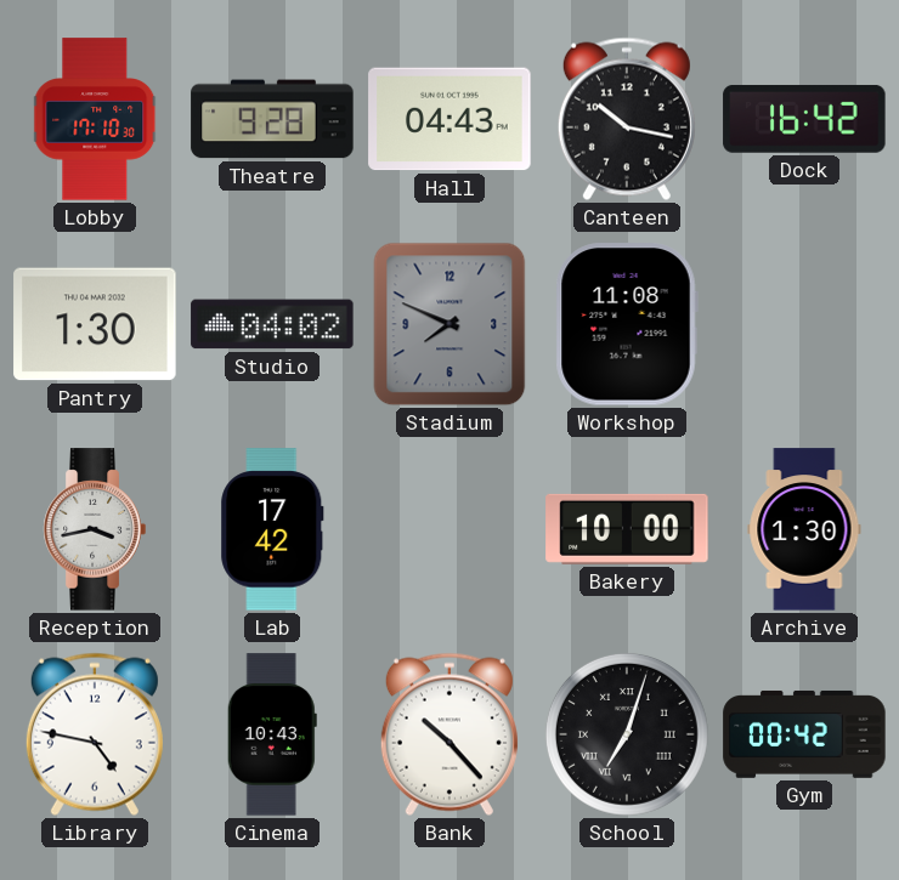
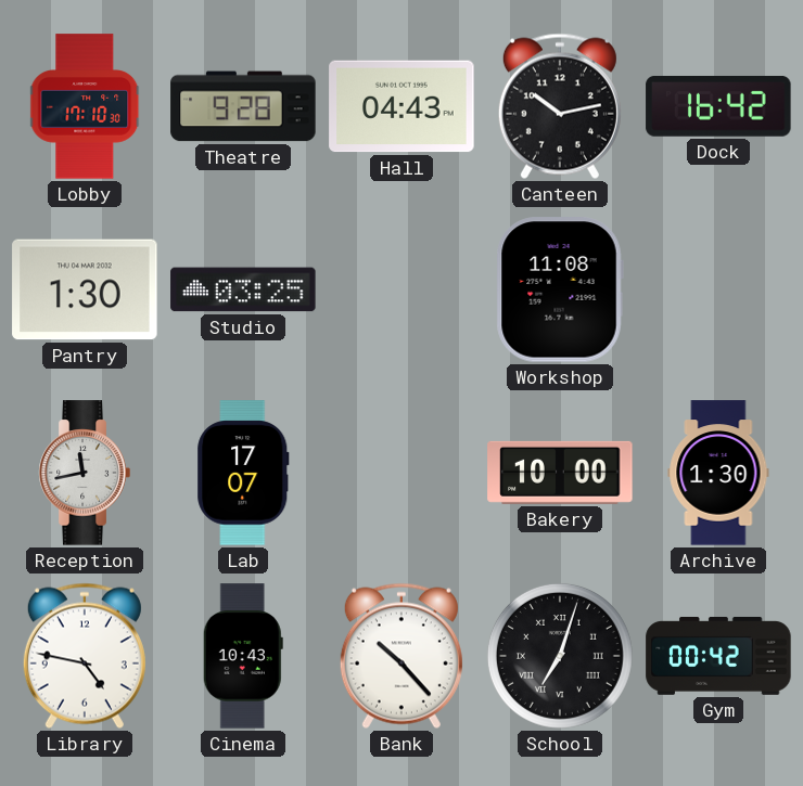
Canteen: 10:17 -> 10:13
Studio: 04:02 -> 03:25
Stadium: 7:49 -> none
Reception: 3:43 -> 11:43
Lab: 17:42 -> 17:07
